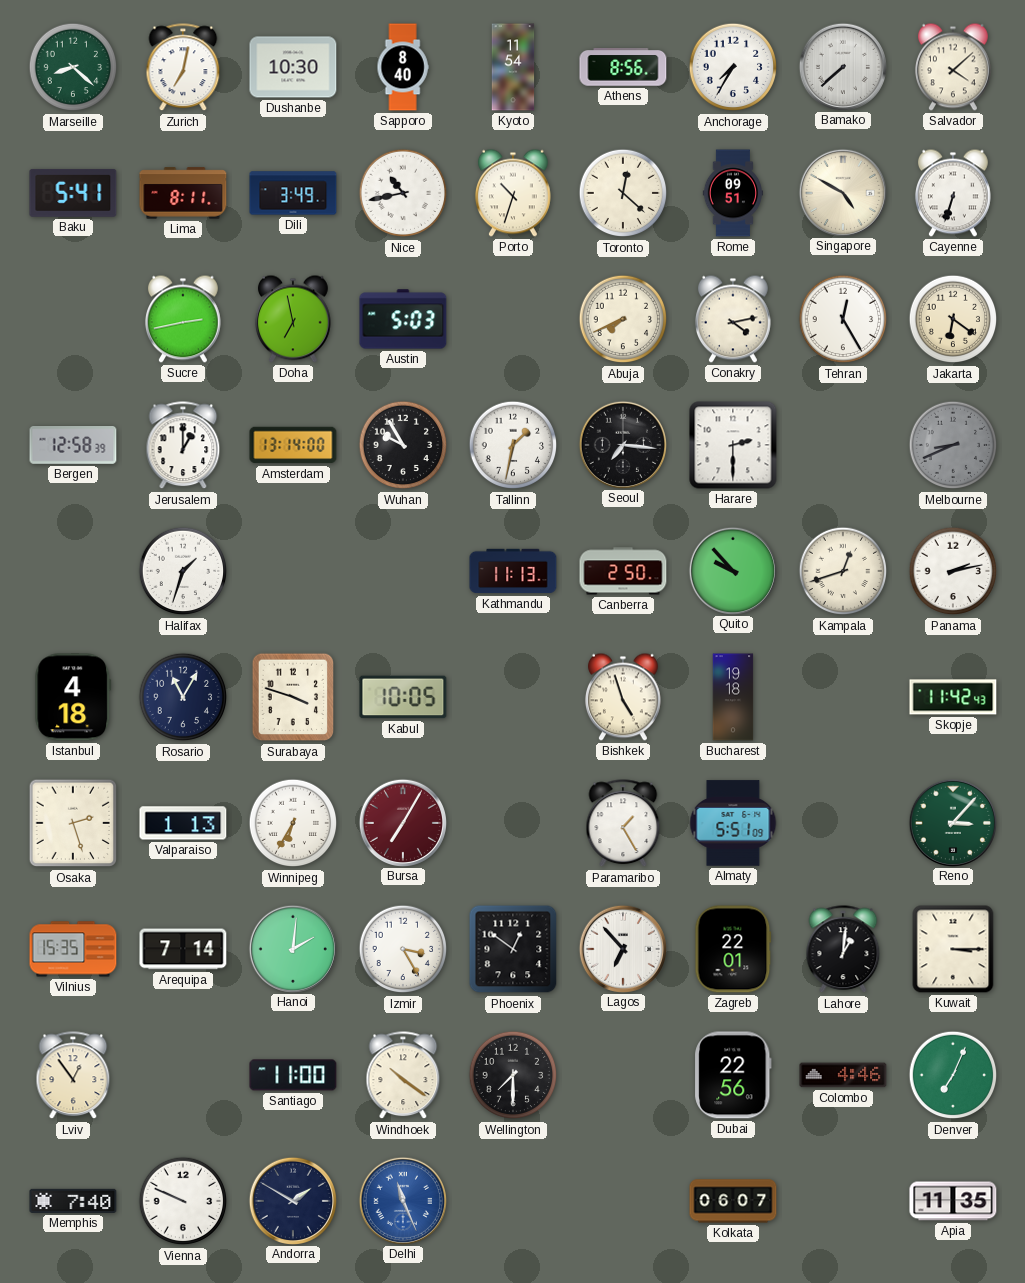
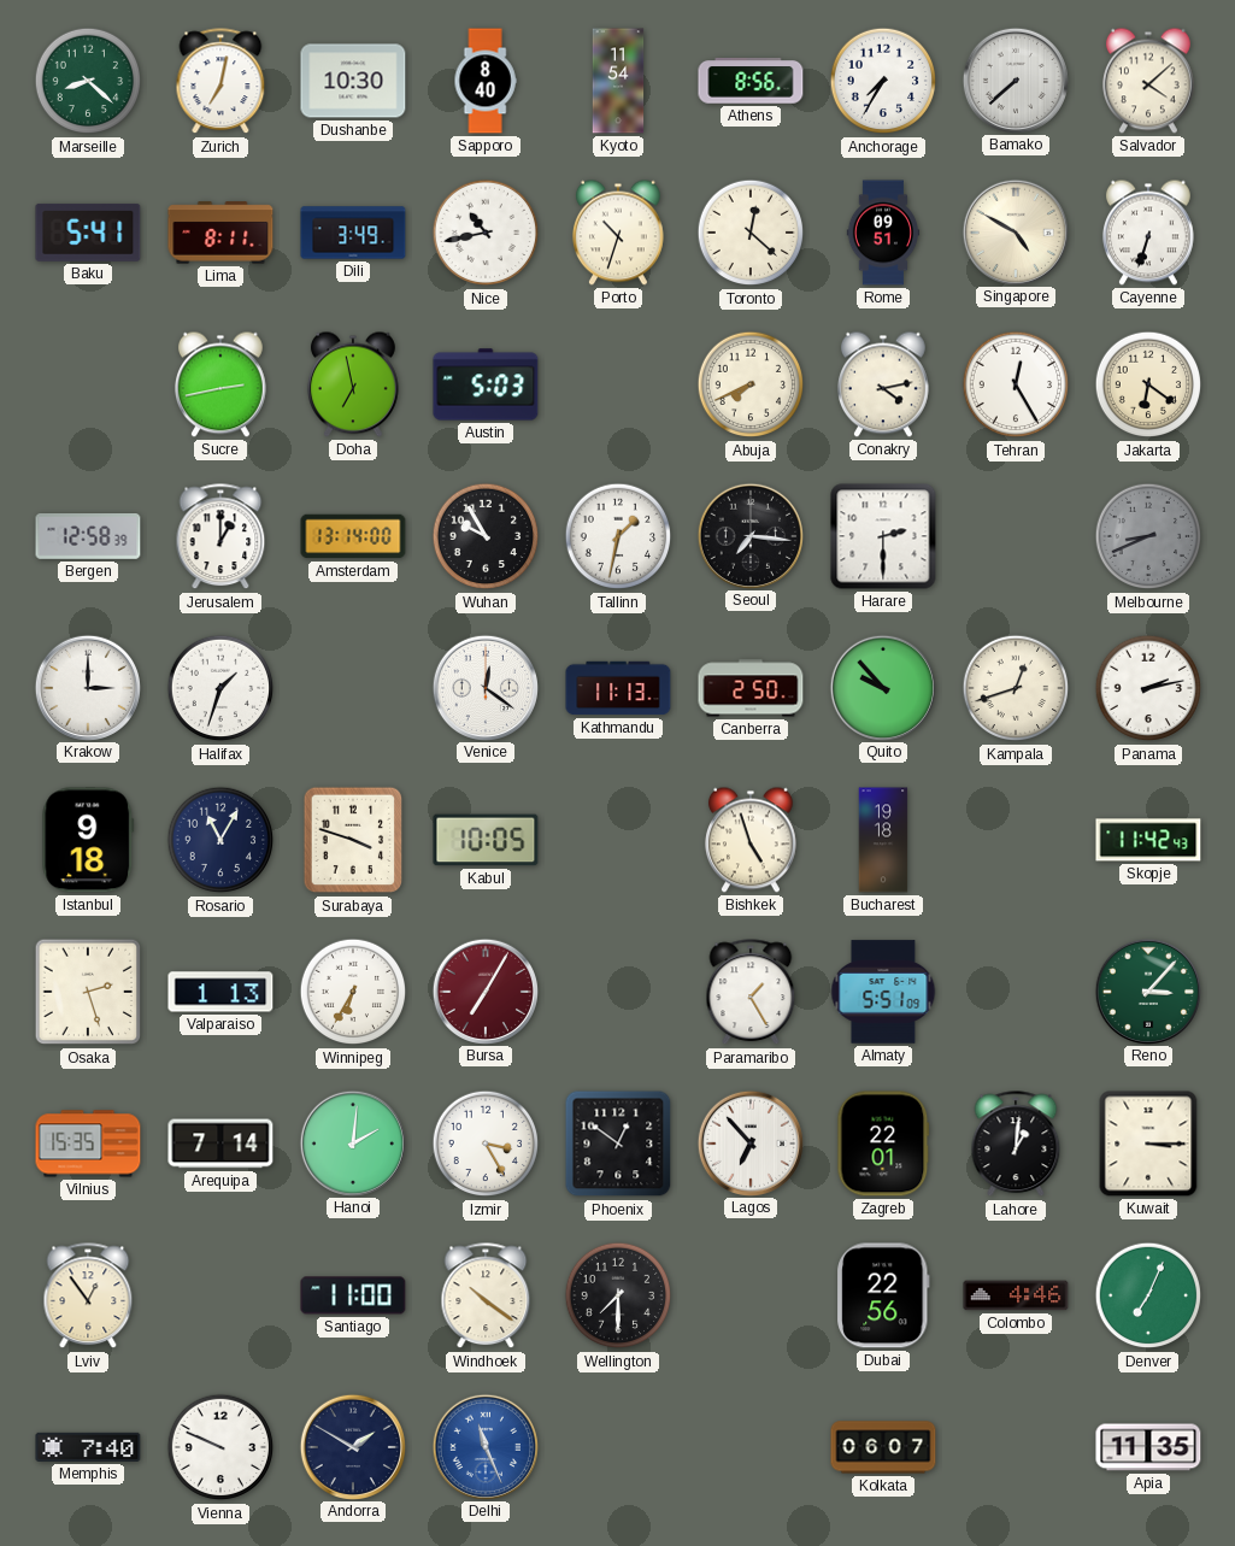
Krakow: none -> 3:00
Venice: none -> 12:21
Istanbul: 4:18 -> 9:18
